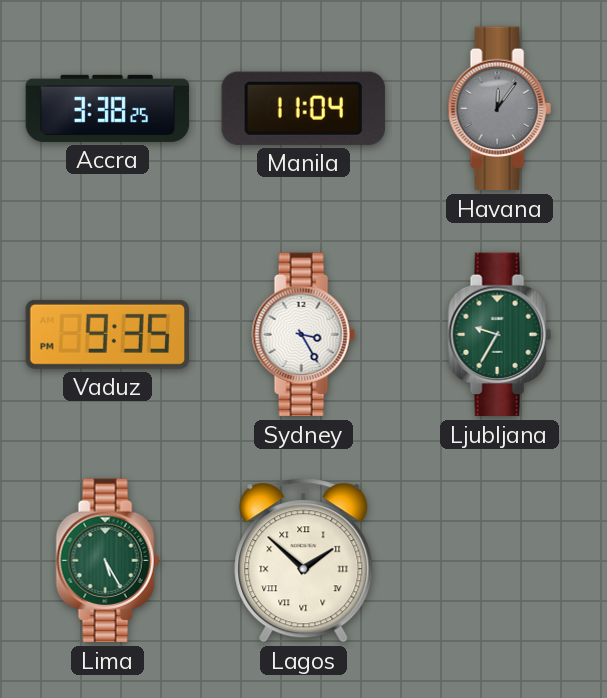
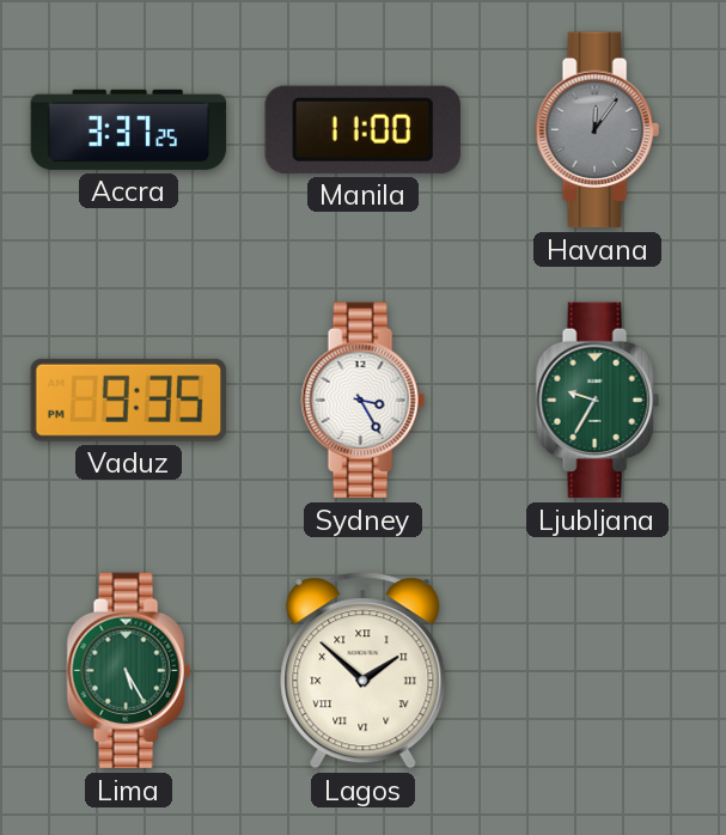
Accra: 3:38 -> 3:37
Manila: 11:04 -> 11:00
